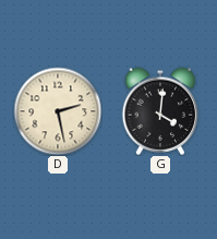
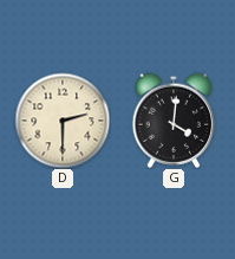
D: 2:28 -> 2:30
